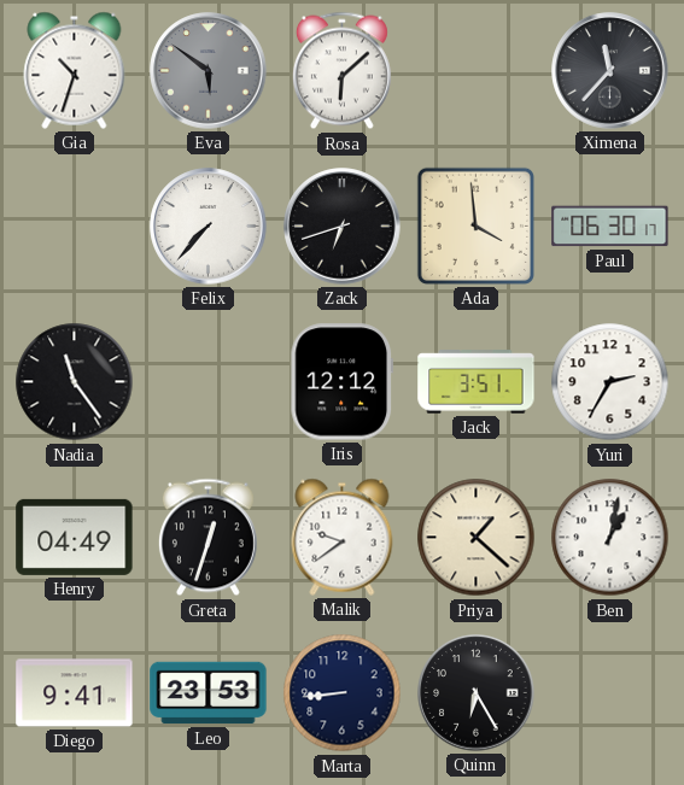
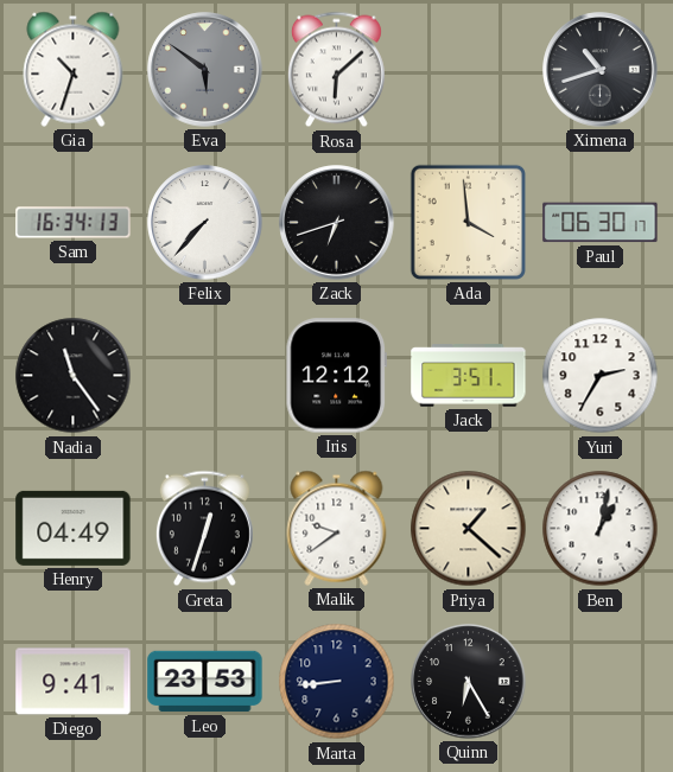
Ximena: 11:37 -> 10:42
Sam: none -> 16:34
